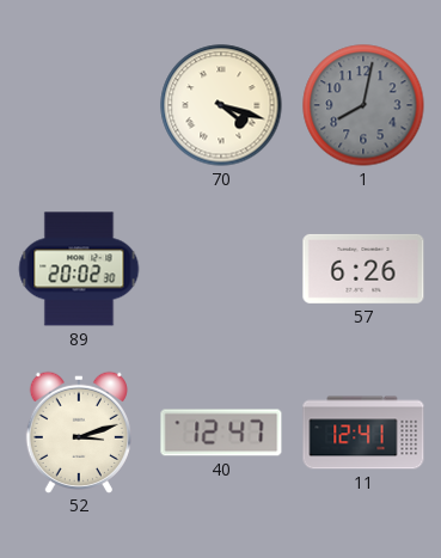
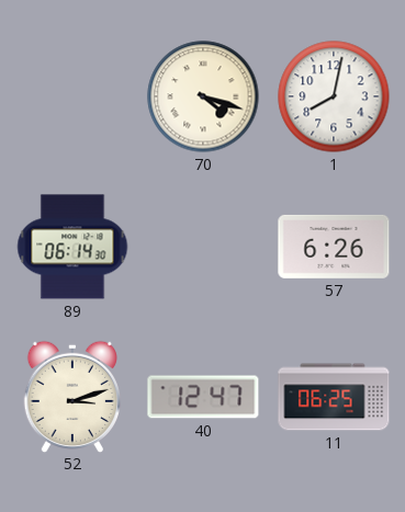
1 dial: grey -> white
89: 20:02 -> 06:14
11: 12:41 -> 06:25
